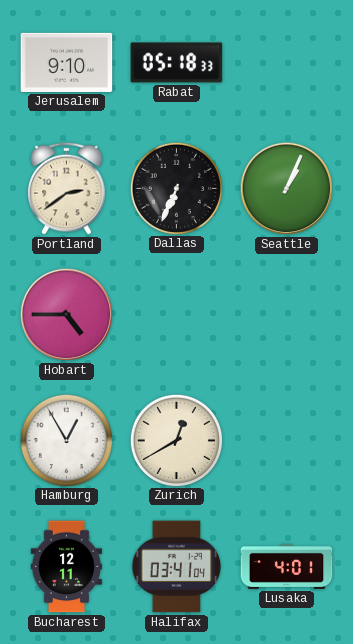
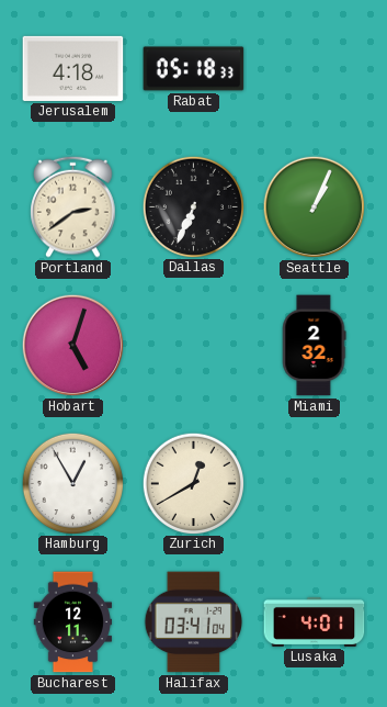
Jerusalem: 9:10 -> 4:18
Hobart: 4:45 -> 5:03
Miami: none -> 2:32
